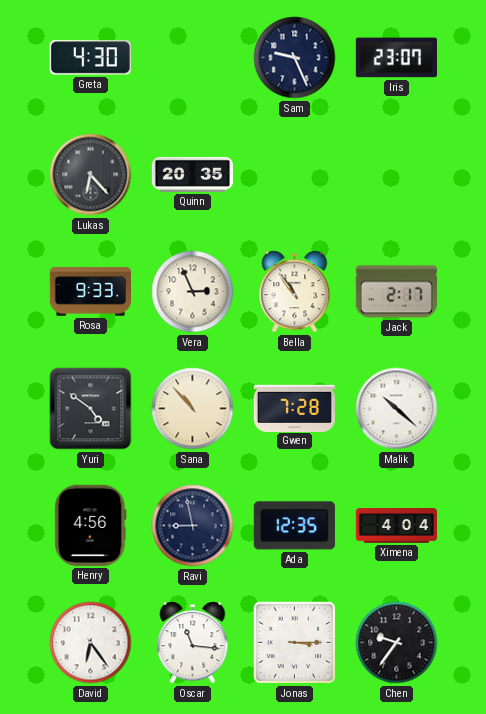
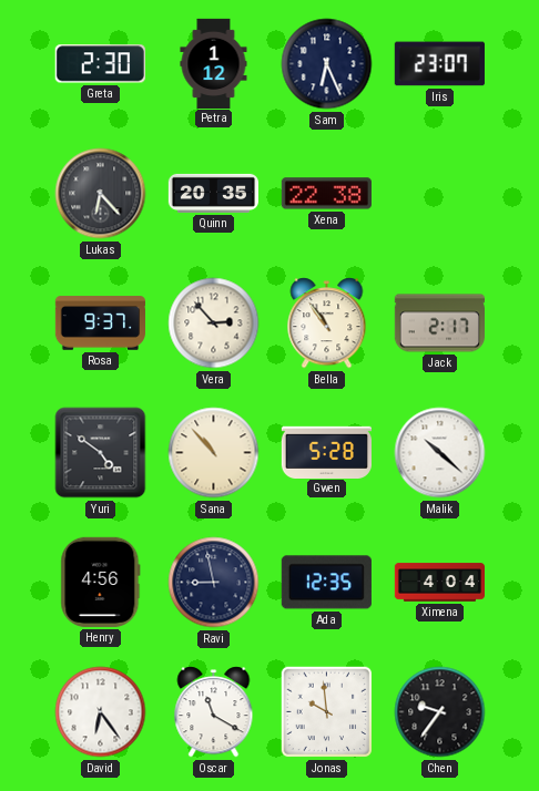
Greta: 4:30 -> 2:30
Petra: none -> 1:12
Sam: 9:26 -> 6:26
Xena: none -> 22:38
Rosa: 9:33 -> 9:37
Vera: 2:56 -> 2:53
Gwen: 7:28 -> 5:28
Oscar: 11:16 -> 11:20
Jonas: 3:15 -> 9:59
